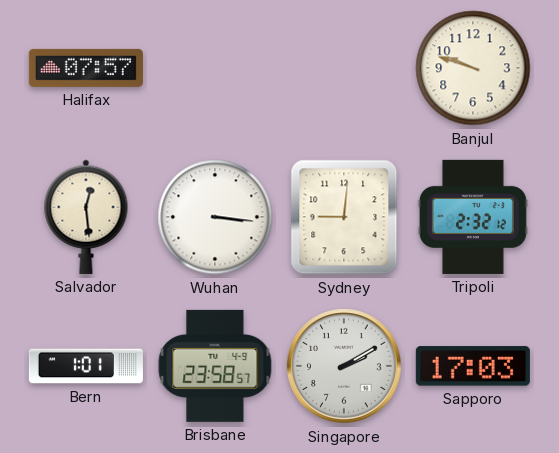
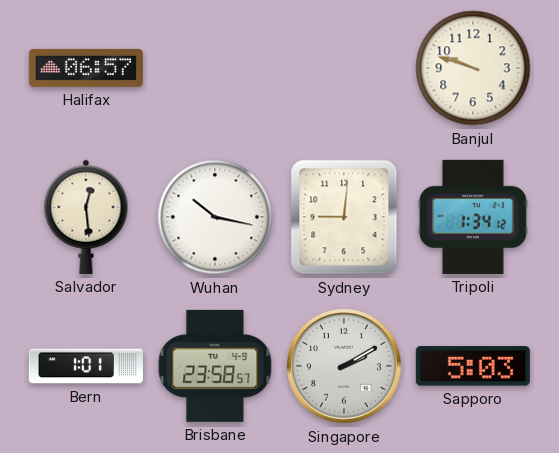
Halifax: 07:57 -> 06:57
Wuhan: 3:16 -> 10:17
Tripoli: 2:32 -> 1:34
Sapporo: 17:03 -> 5:03
